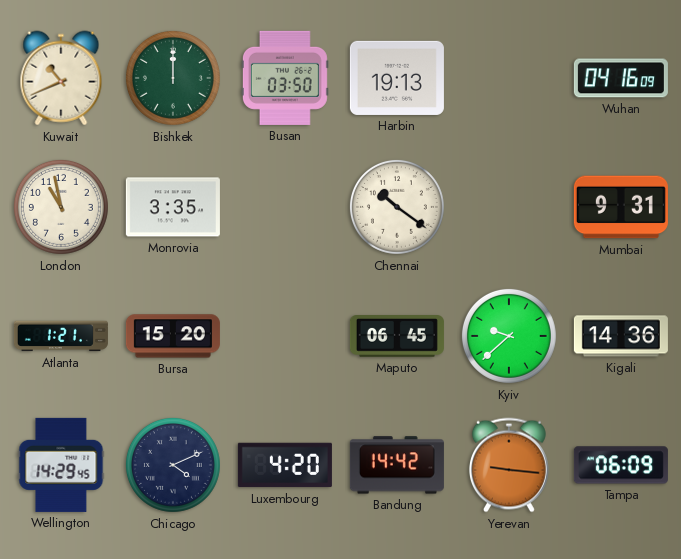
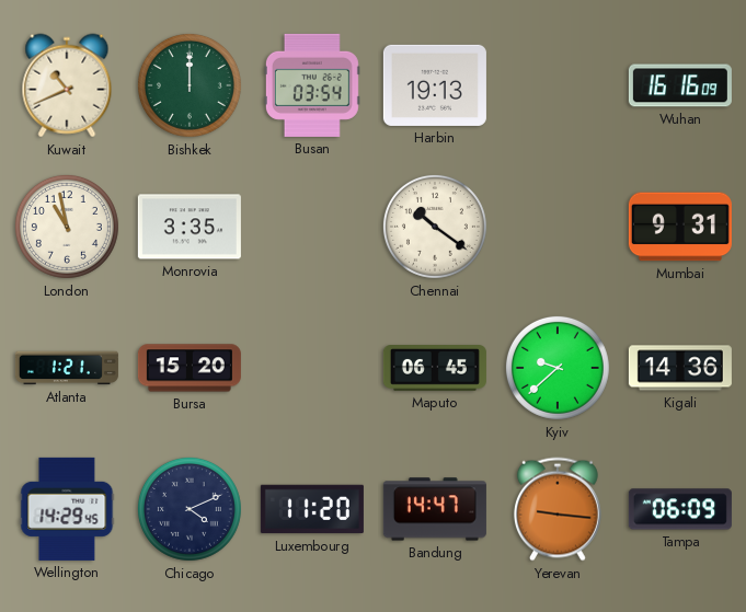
Busan: 03:50 -> 03:54
Wuhan: 04:16 -> 16:16
Luxembourg: 4:20 -> 11:20
Bandung: 14:42 -> 14:47
